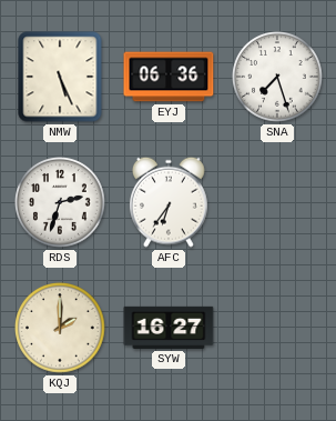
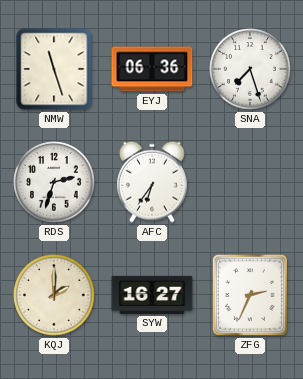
NMW: 5:26 -> 11:27
ZFG: none -> 2:34
